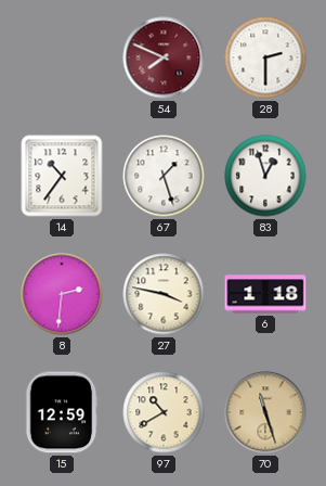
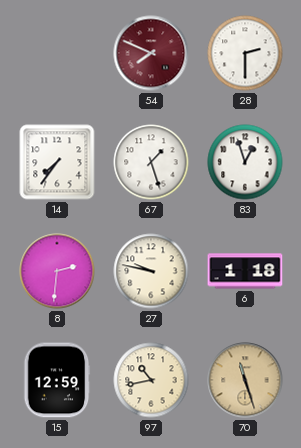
14: 10:36 -> 7:36
27: 3:47 -> 9:47
97: 10:40 -> 10:43
